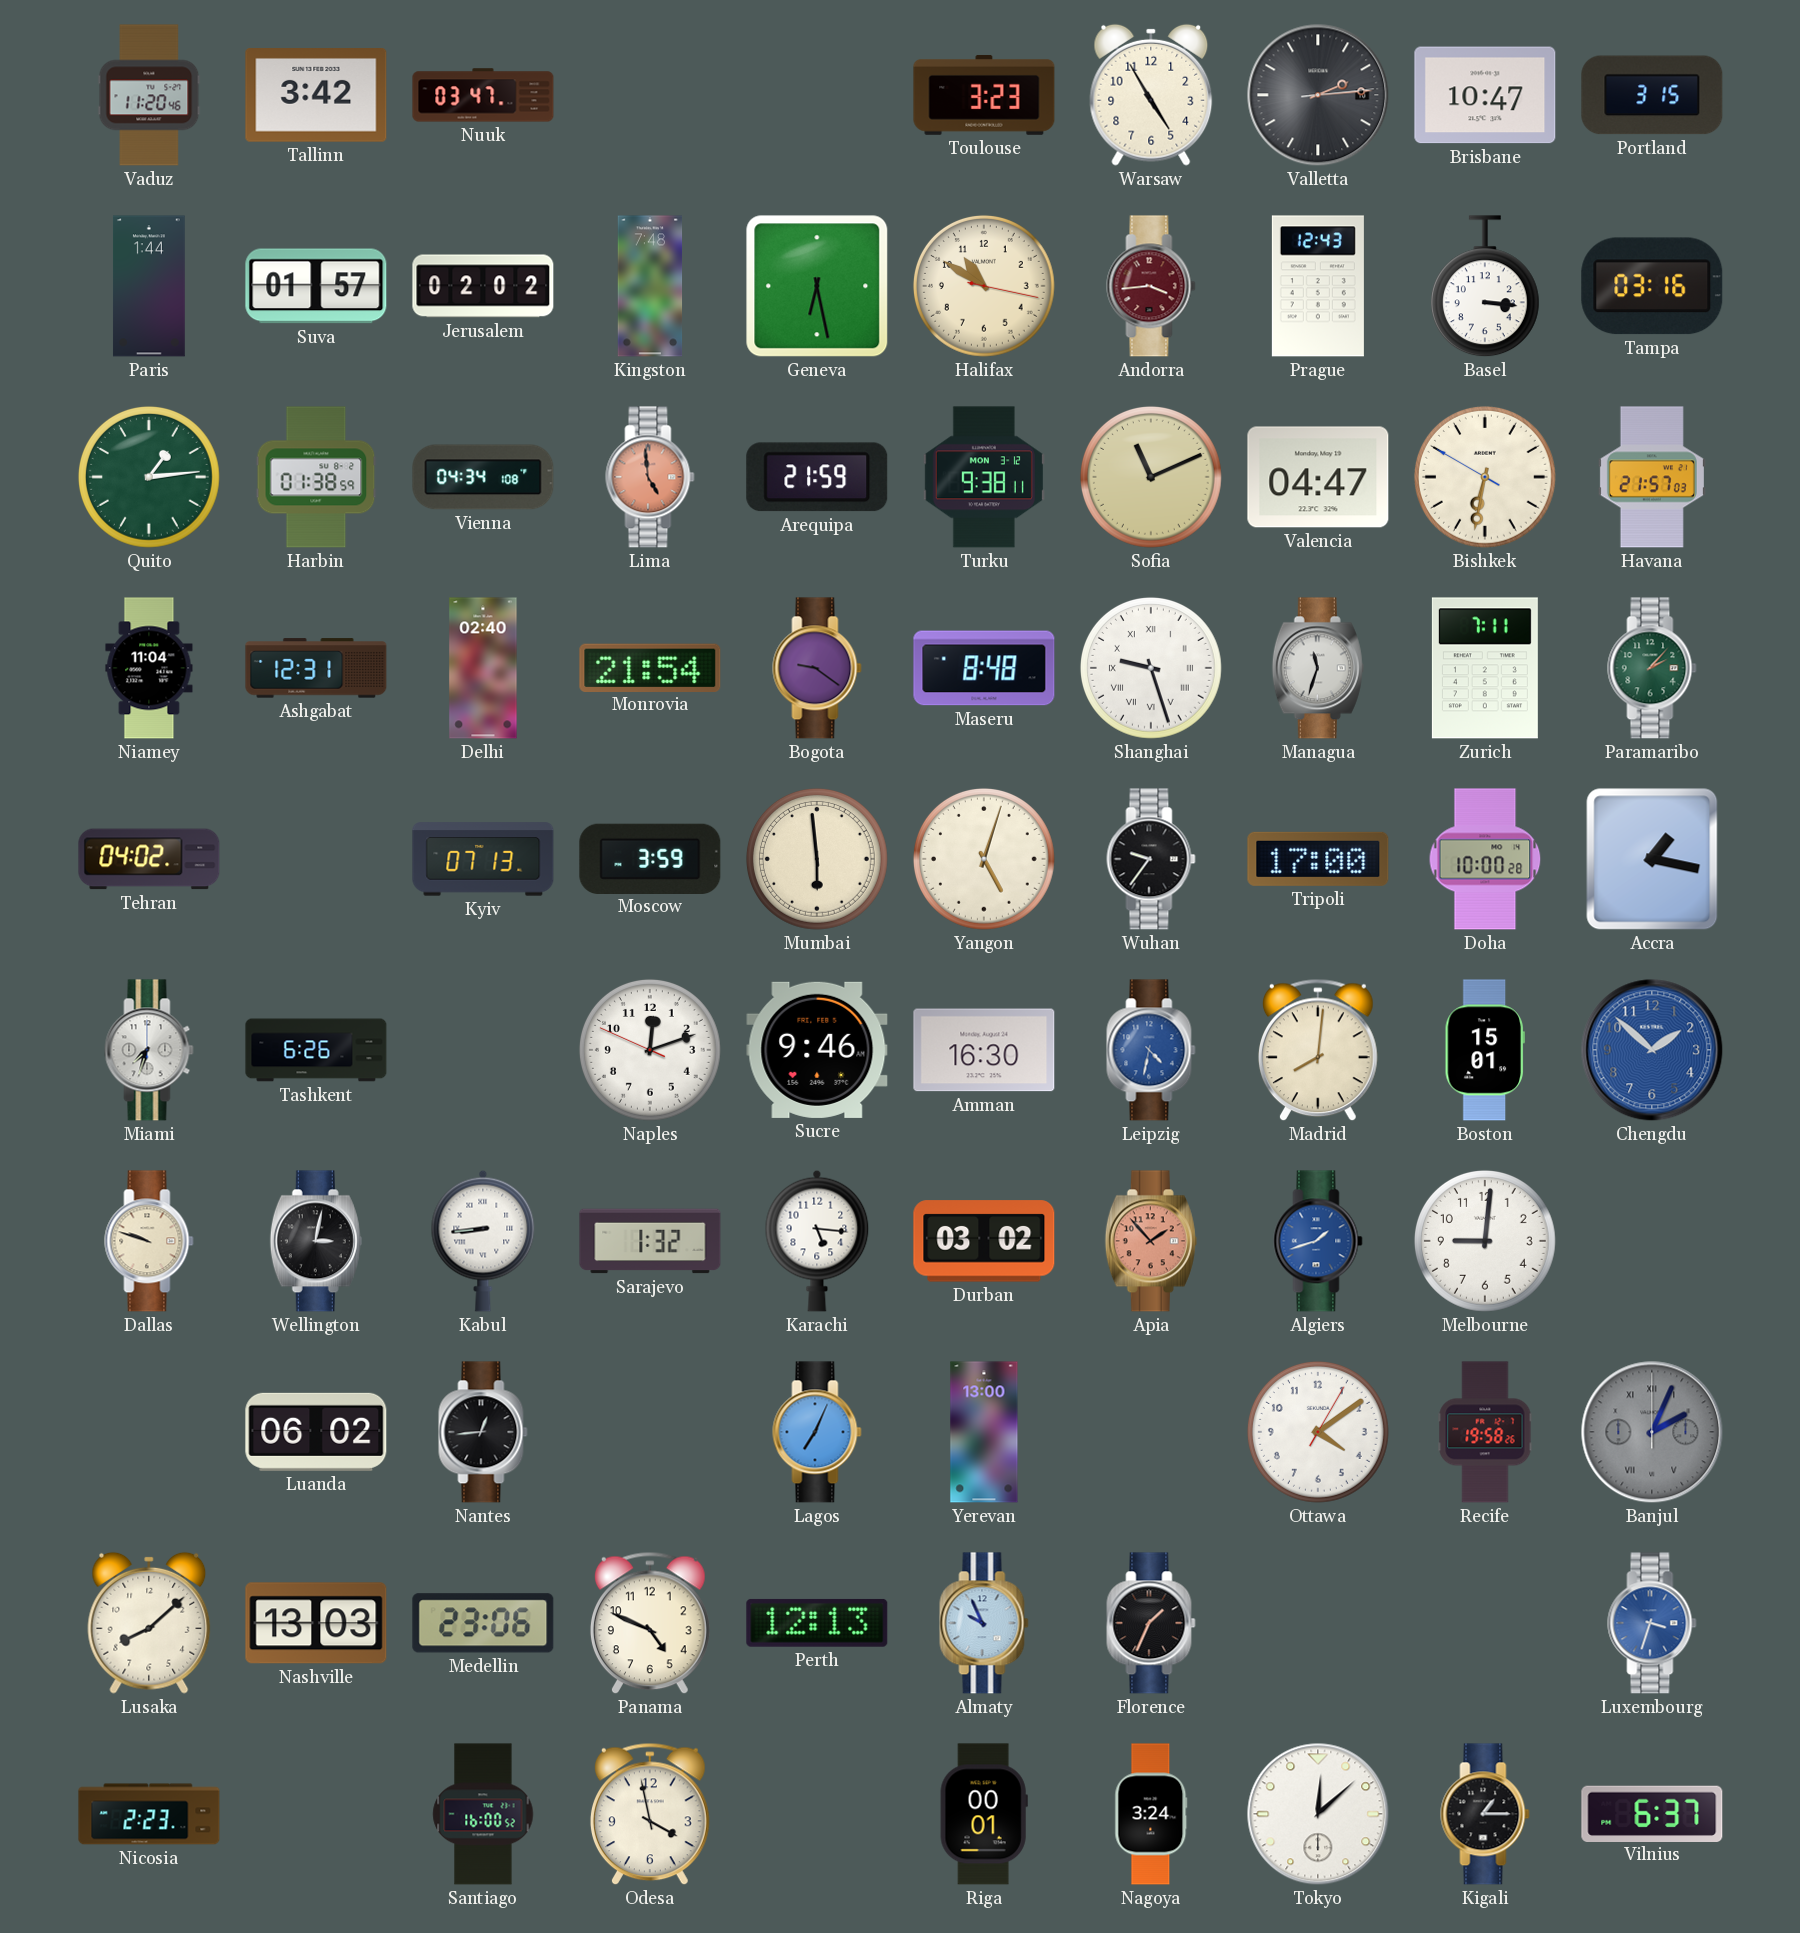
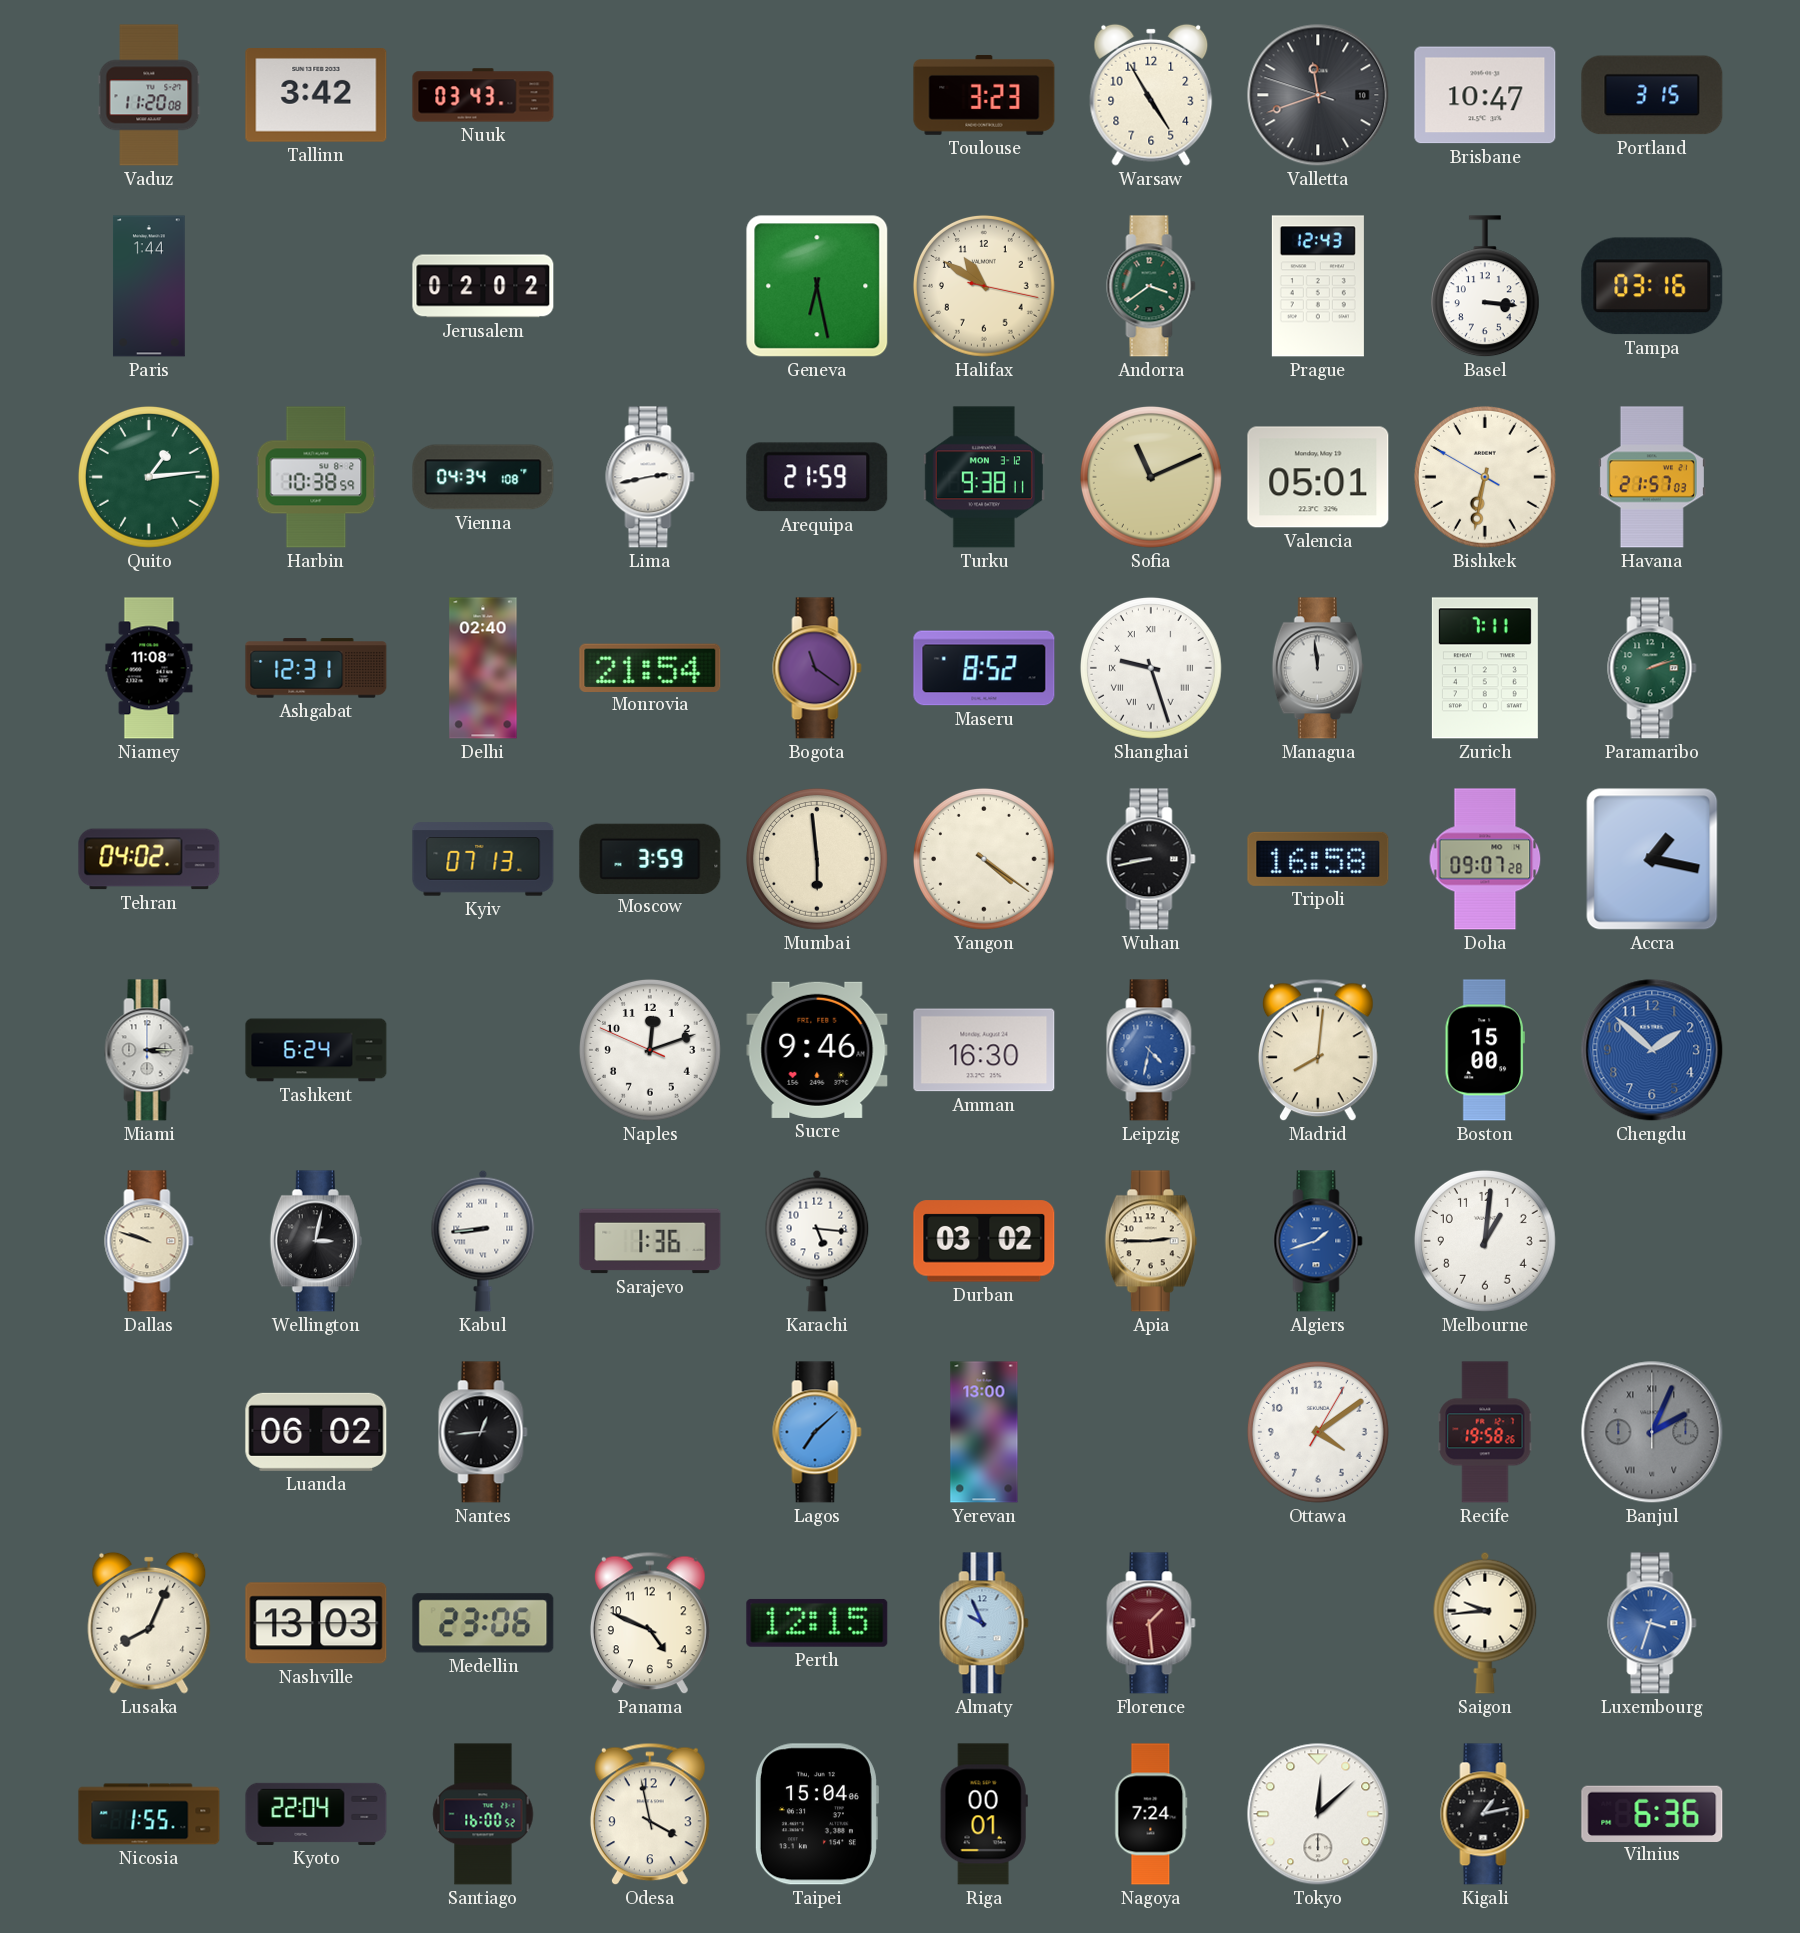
Vaduz: 11:20:46 -> 11:20:08
Nuuk: 03:47 -> 03:43
Valletta: 2:14 -> 11:41
Suva: 01:57 -> none
Kingston: 7:48 -> none
Andorra: 3:44 -> 3:39
Andorra dial: burgundy -> green
Harbin: 01:38 -> 10:38
Lima: 4:59 -> 2:43
Lima dial: salmon -> white
Valencia: 04:47 -> 05:01
Niamey: 11:04 -> 11:08
Bogota: 9:21 -> 11:21
Maseru: 8:48 -> 8:52
Managua: 11:33 -> 11:59
Paramaribo: 2:07 -> 2:12
Yangon: 5:03 -> 4:21
Wuhan: 9:36 -> 8:43
Tripoli: 17:00 -> 16:58
Doha: 10:00 -> 09:07
Miami: 7:33 -> 3:15
Tashkent: 6:26 -> 6:24
Boston: 15:01 -> 15:00
Sarajevo: 1:32 -> 1:36
Apia: 1:53 -> 2:45
Apia dial: salmon -> cream
Melbourne: 9:01 -> 1:01
Lagos: 7:04 -> 7:08
Lusaka: 8:08 -> 8:04
Perth: 12:13 -> 12:15
Florence: 1:34 -> 1:29
Florence dial: black -> burgundy
Saigon: none -> 9:44
Nicosia: 2:23 -> 1:55
Kyoto: none -> 22:04
Taipei: none -> 15:04
Nagoya: 3:24 -> 7:24
Kigali: 1:15 -> 1:13
Vilnius: 6:37 -> 6:36
